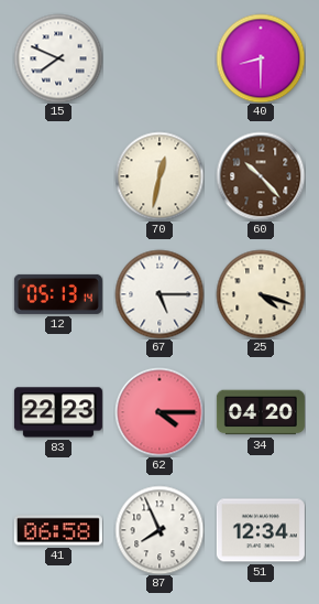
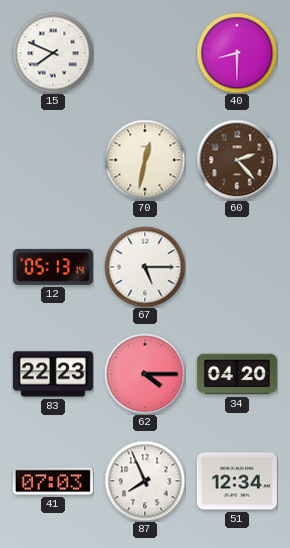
60: 10:23 -> 2:23
25: 4:18 -> none
41: 06:58 -> 07:03
